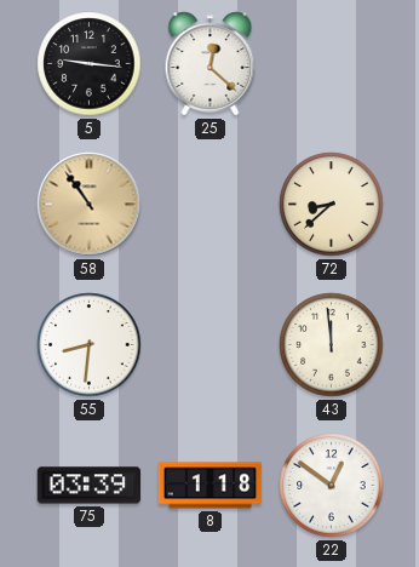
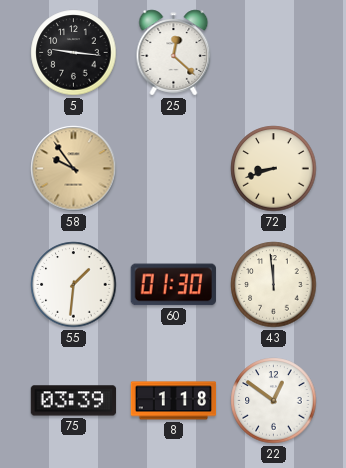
58: 10:54 -> 9:54
72: 8:38 -> 8:42
55: 8:31 -> 1:31
60: none -> 01:30
